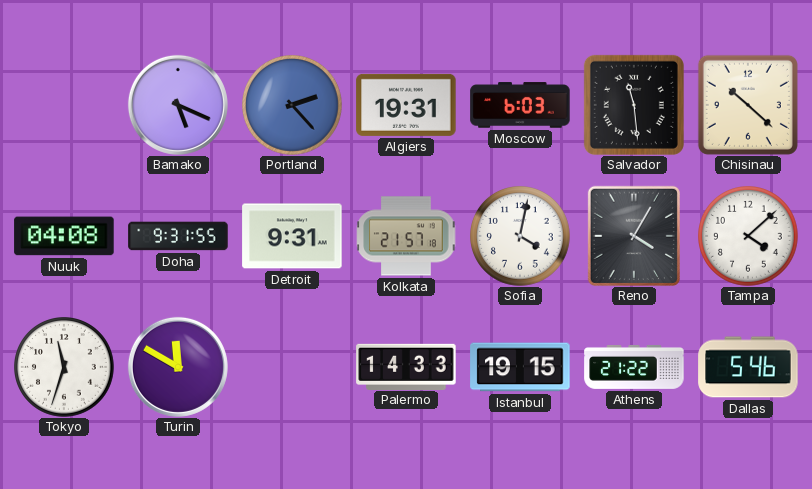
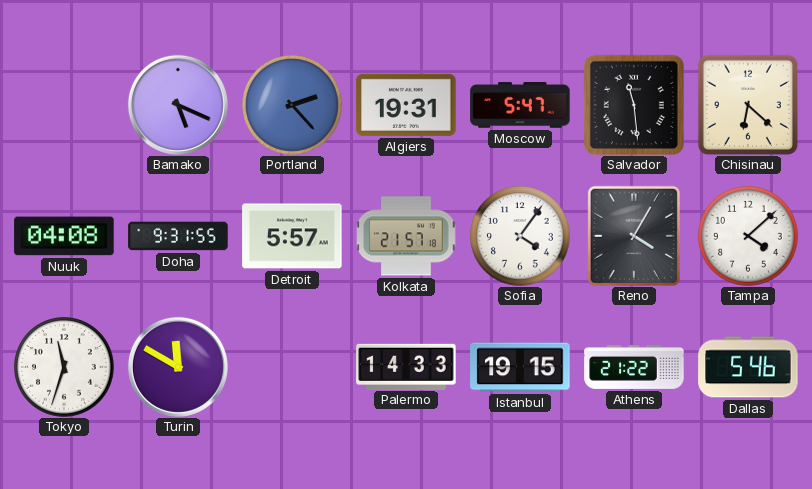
Moscow: 6:03 -> 5:47
Chisinau: 10:22 -> 6:22
Detroit: 9:31 -> 5:57
Sofia: 4:02 -> 4:06
